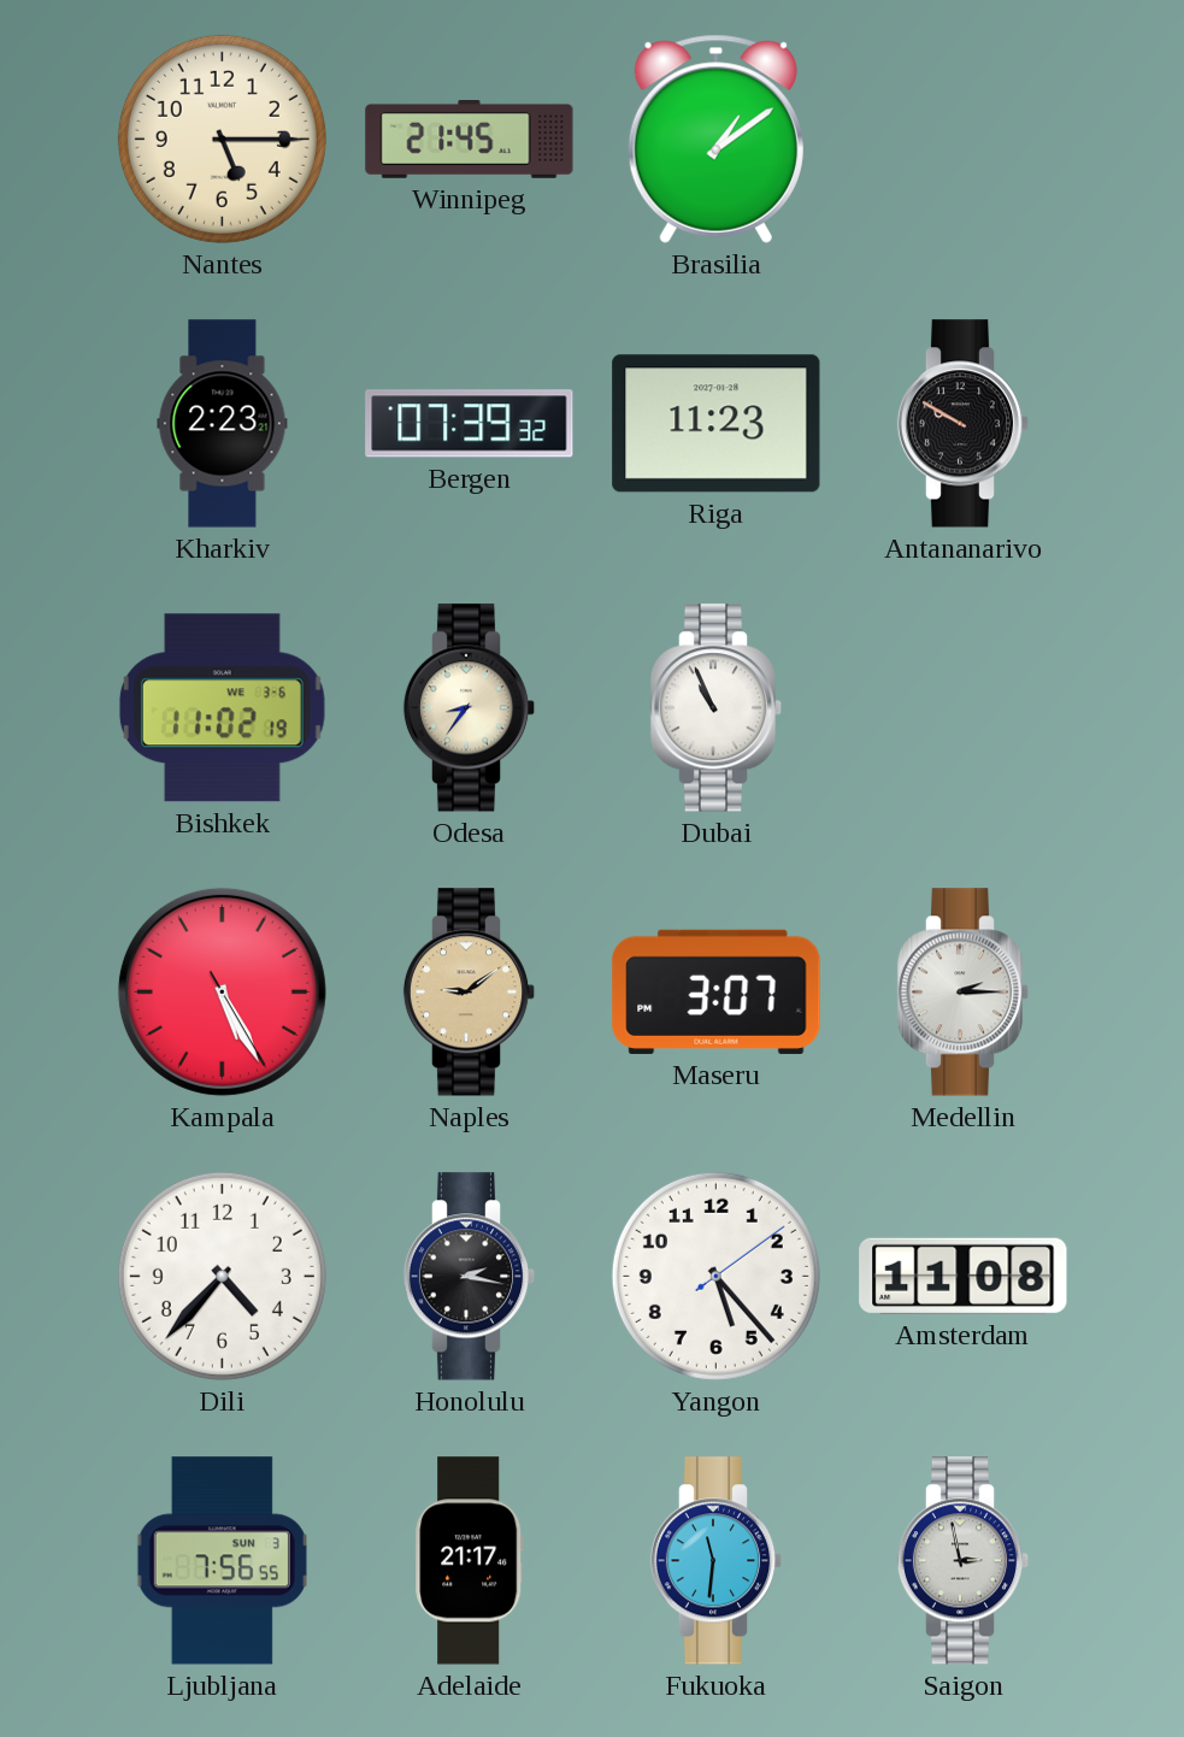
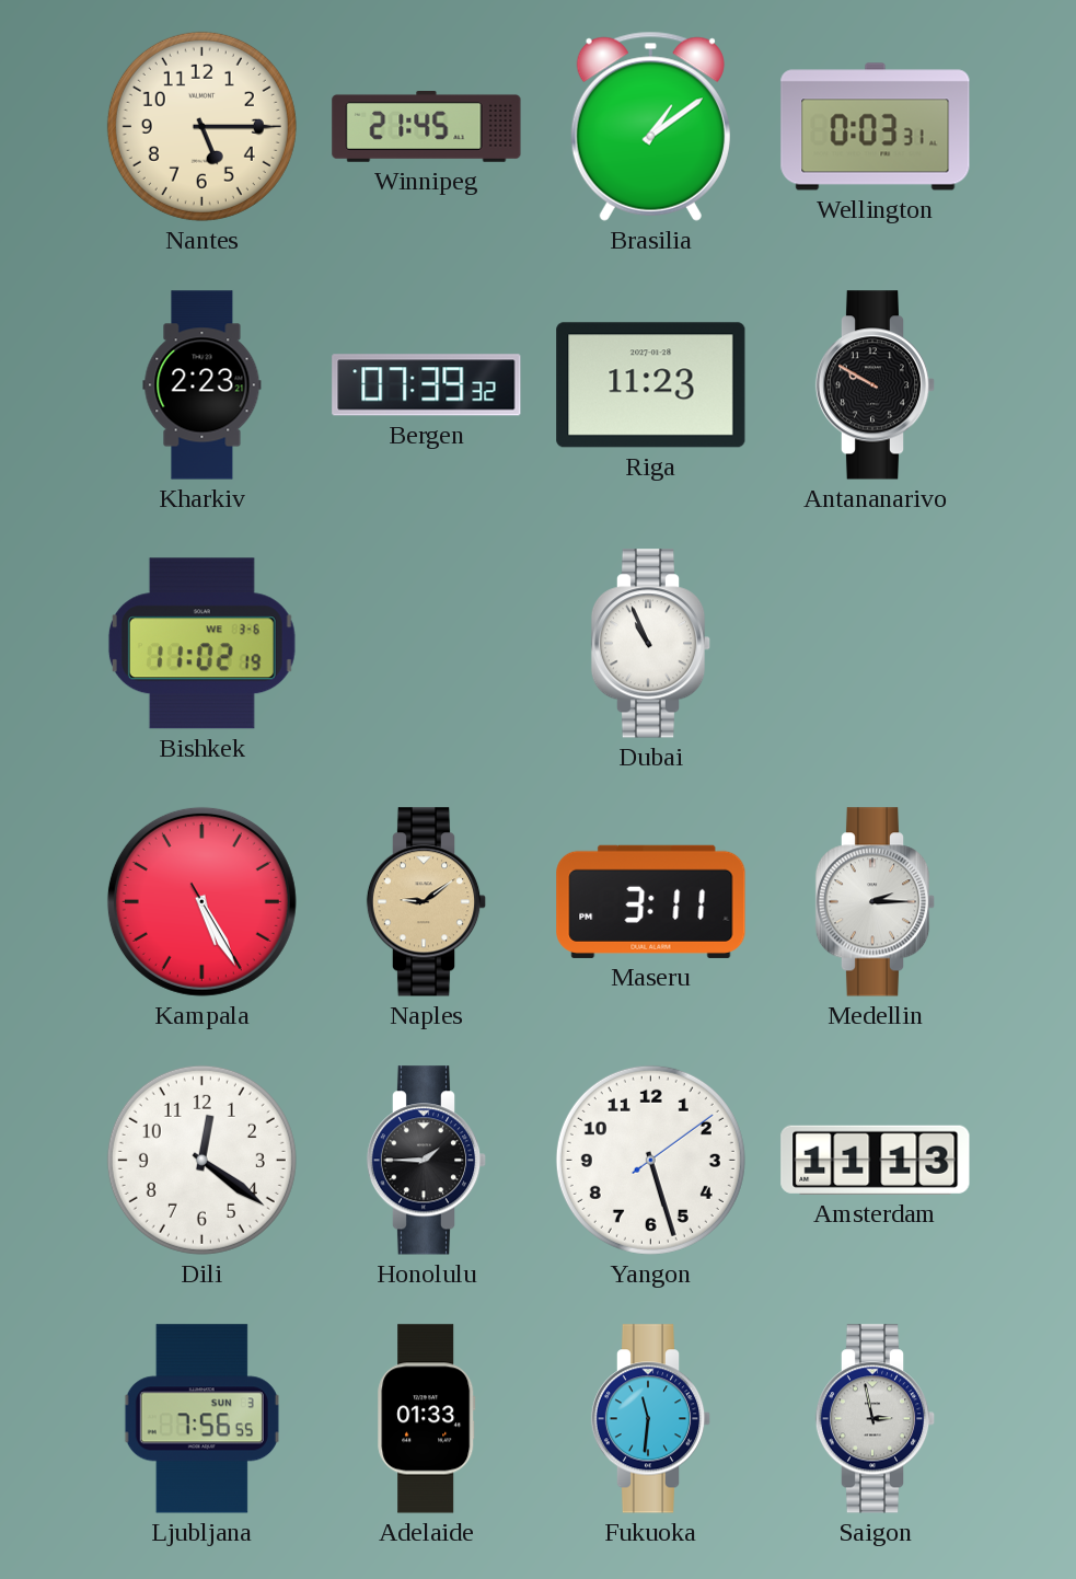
Wellington: none -> 0:03
Odesa: 8:36 -> none
Maseru: 3:07 -> 3:11
Dili: 4:37 -> 12:21
Honolulu: 2:17 -> 1:45
Yangon: 5:23 -> 5:27
Amsterdam: 11:08 -> 11:13
Adelaide: 21:17 -> 01:33
